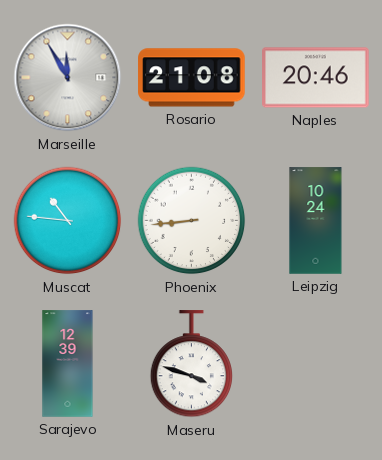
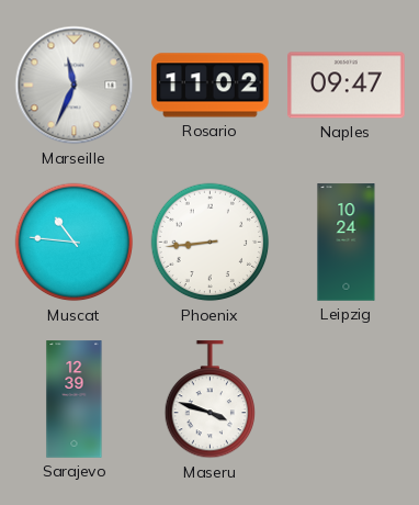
Marseille: 11:55 -> 11:34
Rosario: 21:08 -> 11:02
Naples: 20:46 -> 09:47
